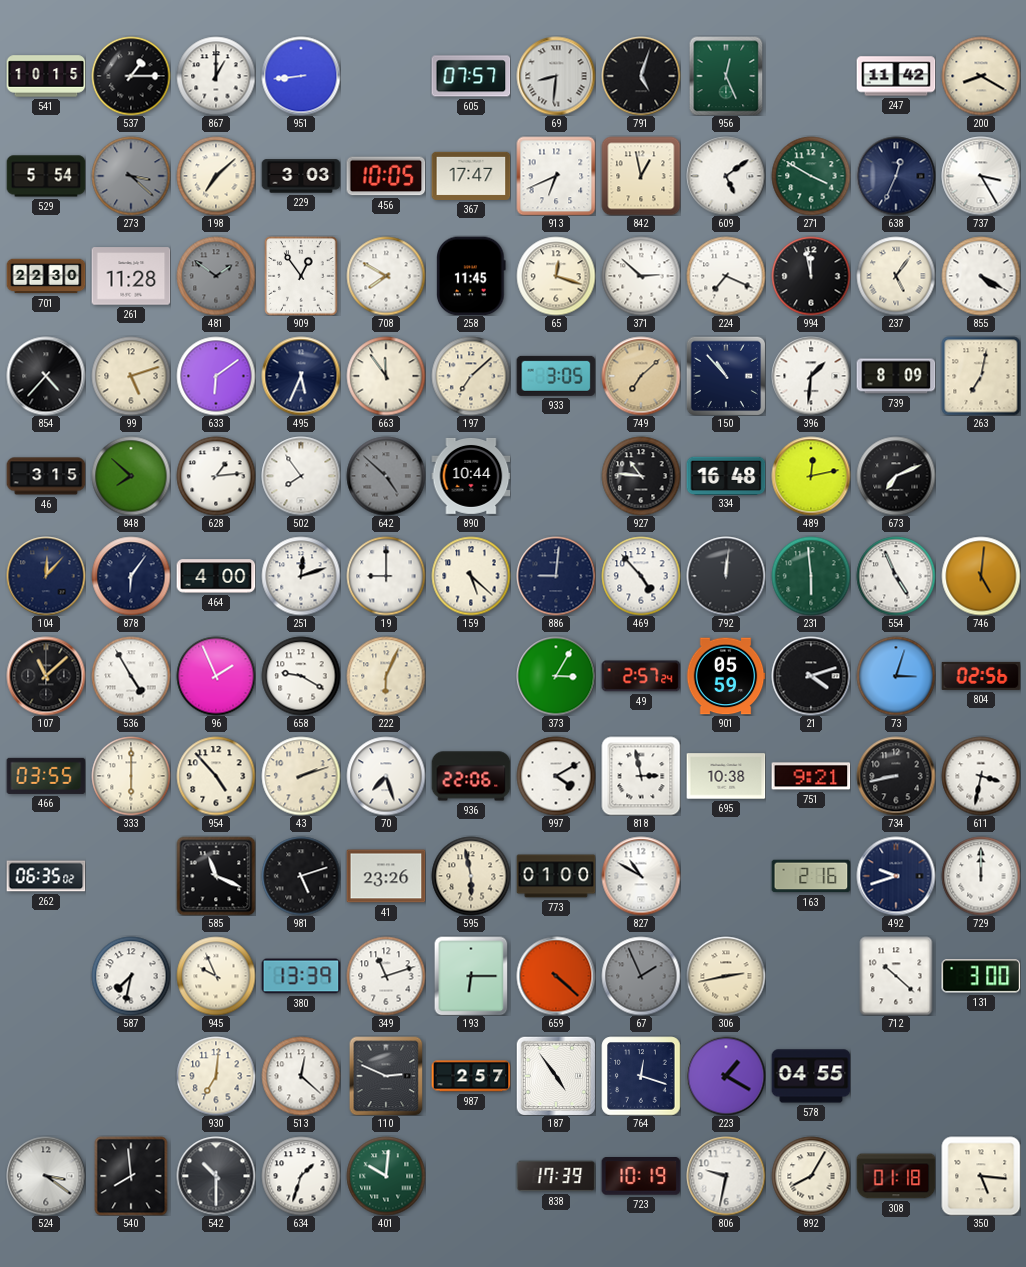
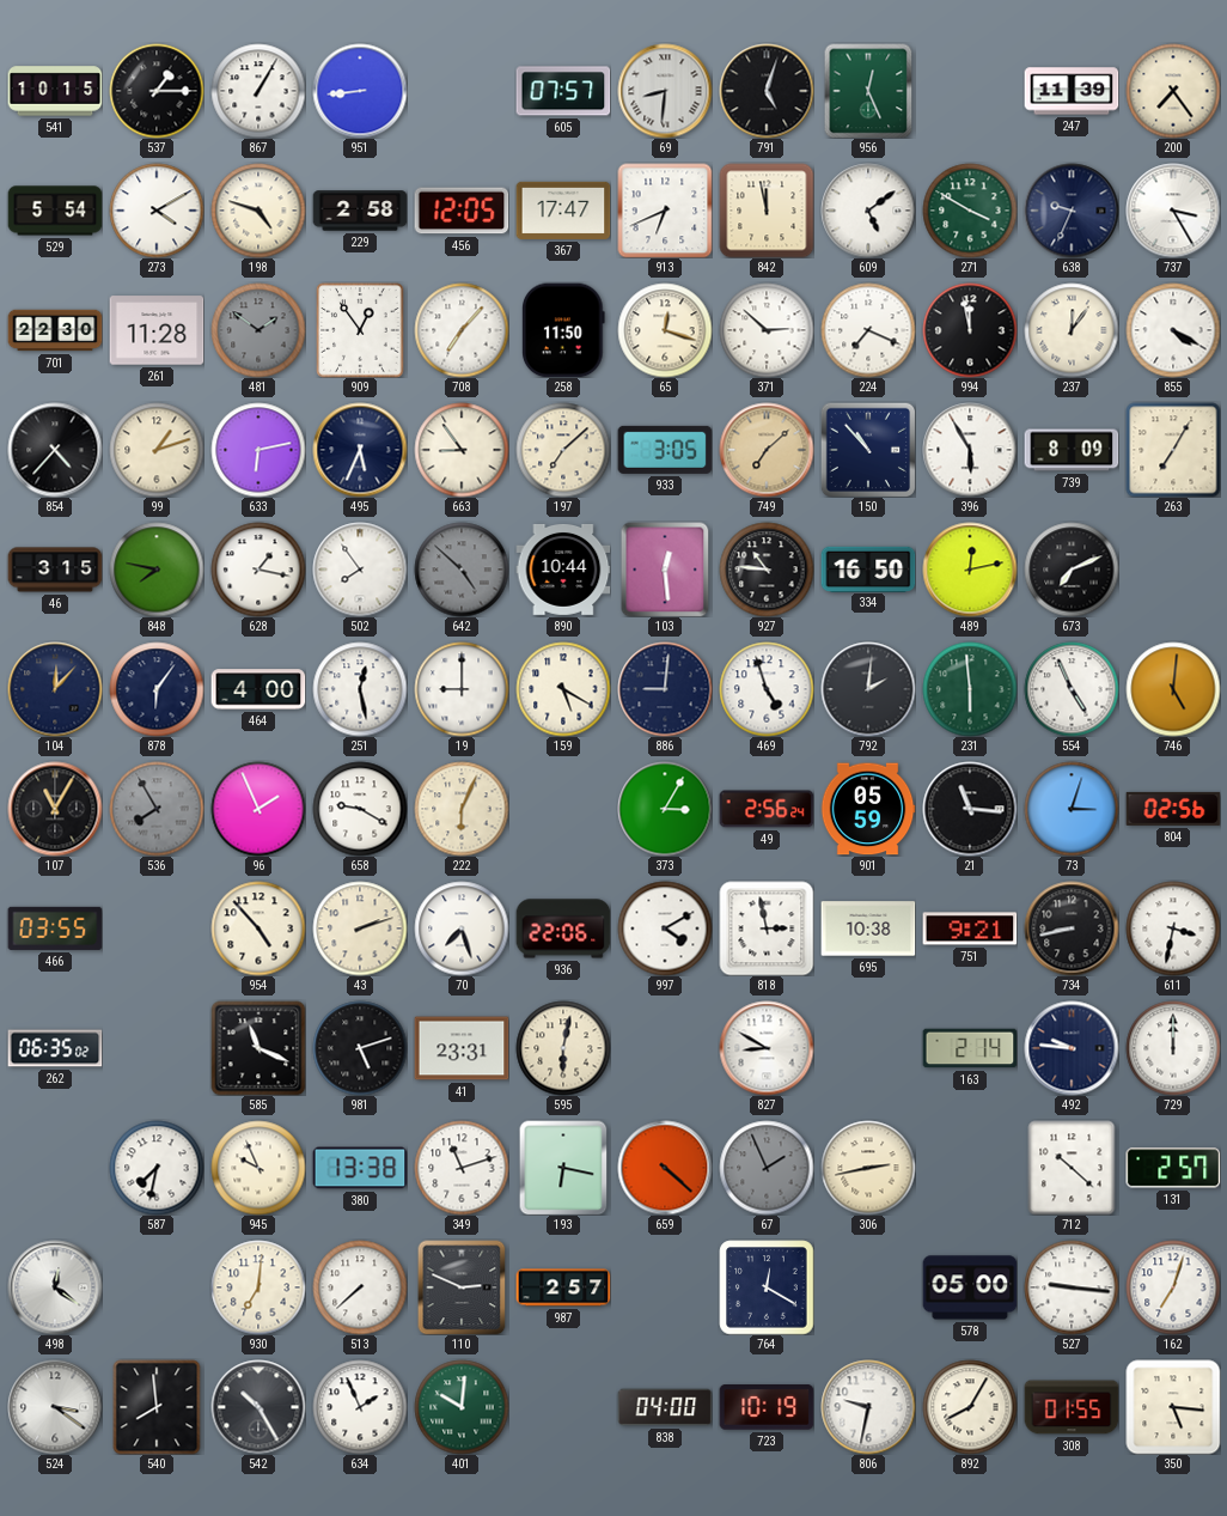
867: 1:00 -> 1:05
247: 11:42 -> 11:39
200: 8:20 -> 7:24
273: 3:22 -> 4:10
273 dial: grey -> white
198: 7:08 -> 4:48
229: 3:03 -> 2:58
456: 10:05 -> 12:05
842: 12:58 -> 11:58
638: 12:34 -> 9:34
708: 7:50 -> 7:07
258: 11:45 -> 11:50
237: 5:06 -> 12:06
99: 5:12 -> 1:12
633: 6:09 -> 6:13
663: 11:54 -> 8:54
396: 1:31 -> 5:55
263: 7:02 -> 7:05
848: 7:52 -> 7:47
628: 1:14 -> 1:17
103: none -> 12:29
334: 16:48 -> 16:50
251: 12:12 -> 12:28
159: 5:22 -> 5:20
469: 4:53 -> 4:57
792: 12:01 -> 2:01
107: 11:08 -> 11:05
536: 4:55 -> 7:55
536 dial: white -> grey
49: 2:57 -> 2:56
21: 4:12 -> 11:16
333: 6:00 -> none
41: 23:26 -> 23:31
595: 5:58 -> 6:02
773: 01:00 -> none
827: 10:50 -> 8:50
163: 2:16 -> 2:14
492: 9:42 -> 9:46
380: 13:39 -> 13:38
193: 6:15 -> 6:17
131: 3:00 -> 2:57
498: none -> 12:21
513: 12:22 -> 7:38
187: 4:54 -> none
764: 12:18 -> 12:20
223: 1:20 -> none
578: 04:55 -> 05:00
527: none -> 9:16
162: none -> 7:03
542: 10:30 -> 10:25
634: 1:33 -> 1:56
838: 17:39 -> 04:00
308: 01:18 -> 01:55
